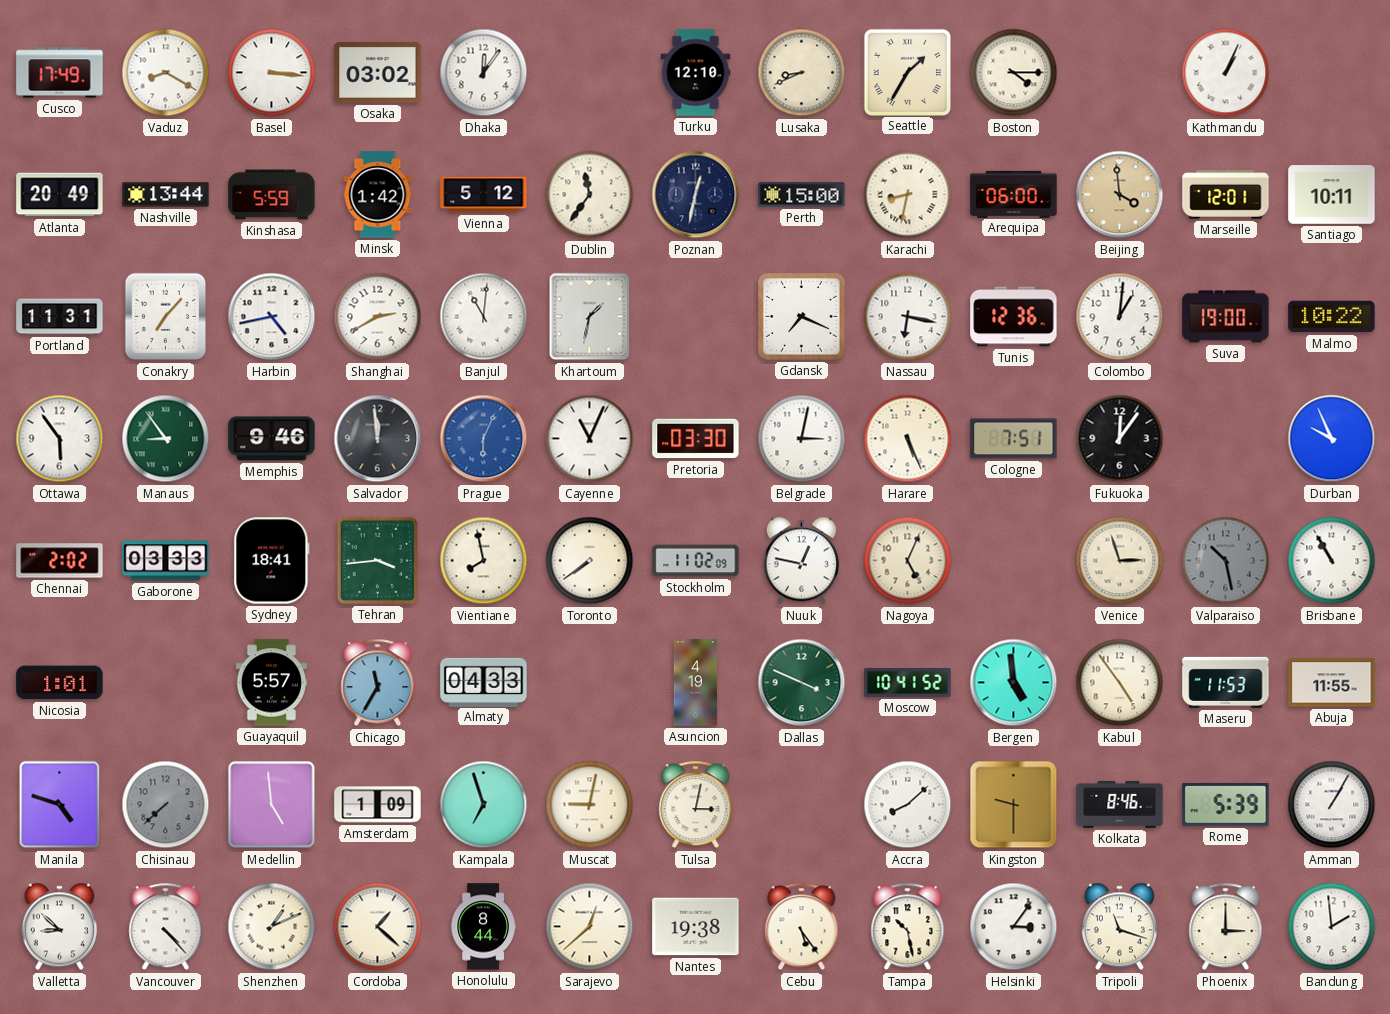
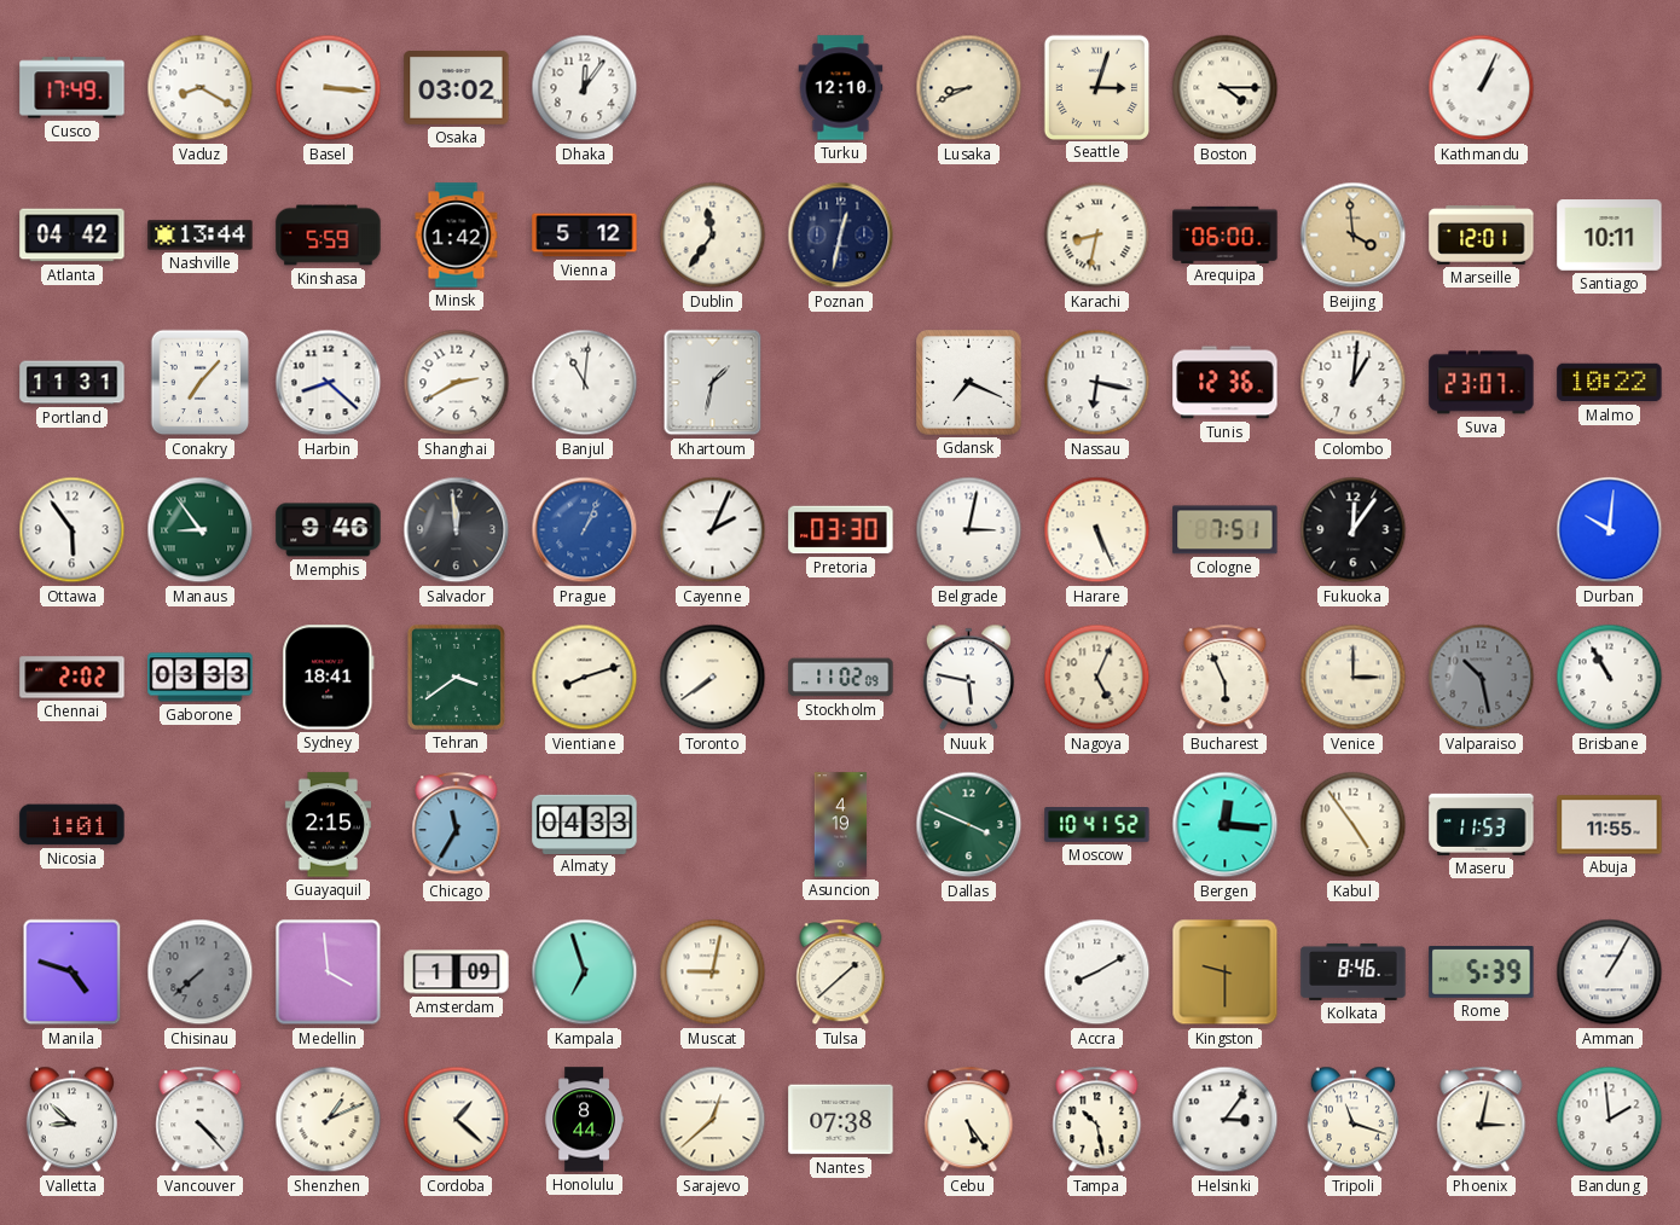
Seattle: 1:35 -> 3:03
Atlanta: 20:49 -> 04:42
Perth: 15:00 -> none
Harbin: 4:43 -> 8:22
Suva: 19:00 -> 23:07
Prague: 6:04 -> 1:04
Cayenne: 11:04 -> 2:04
Durban: 9:56 -> 10:01
Tehran: 3:44 -> 3:39
Vientiane: 7:58 -> 8:12
Nuuk: 12:47 -> 5:47
Bucharest: none -> 5:56
Venice: 2:57 -> 3:00
Guayaquil: 5:57 -> 2:15
Bergen: 4:59 -> 12:16
Medellin: 4:59 -> 3:59
Tulsa: 3:02 -> 1:38
Accra: 8:08 -> 8:10
Nantes: 19:38 -> 07:38
Phoenix: 3:00 -> 3:02
